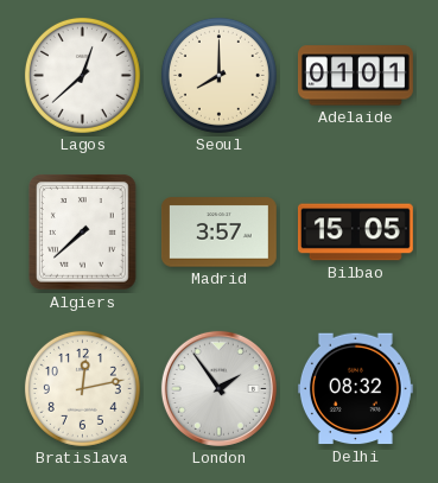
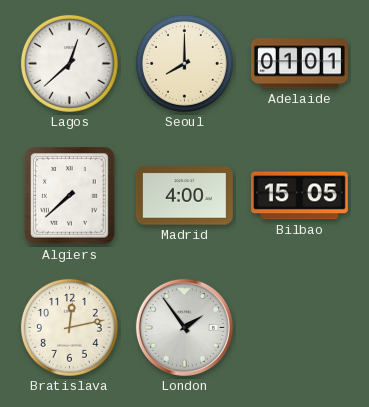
Madrid: 3:57 -> 4:00
Delhi: 08:32 -> none
